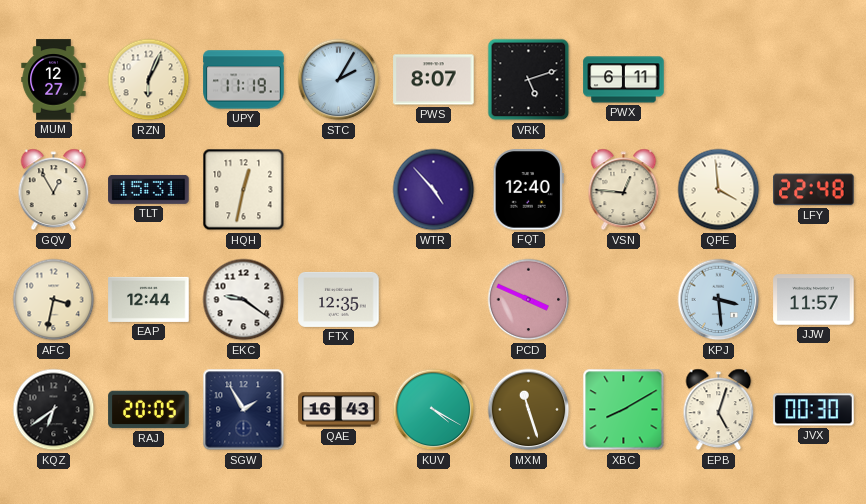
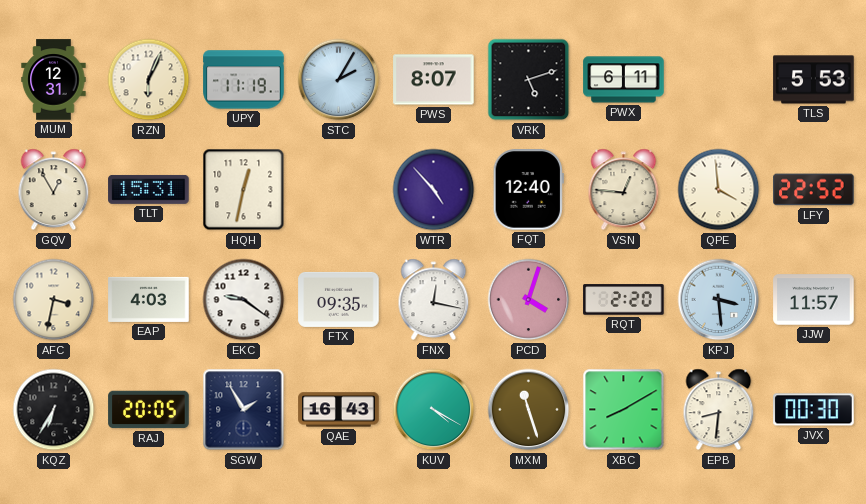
MUM: 12:27 -> 12:31
TLS: none -> 5:53
LFY: 22:48 -> 22:52
EAP: 12:44 -> 4:03
FTX: 12:35 -> 09:35
FNX: none -> 12:17
PCD: 3:49 -> 4:03
RQT: none -> 2:20
KQZ: 6:39 -> 6:35
EPB: 5:03 -> 8:31
